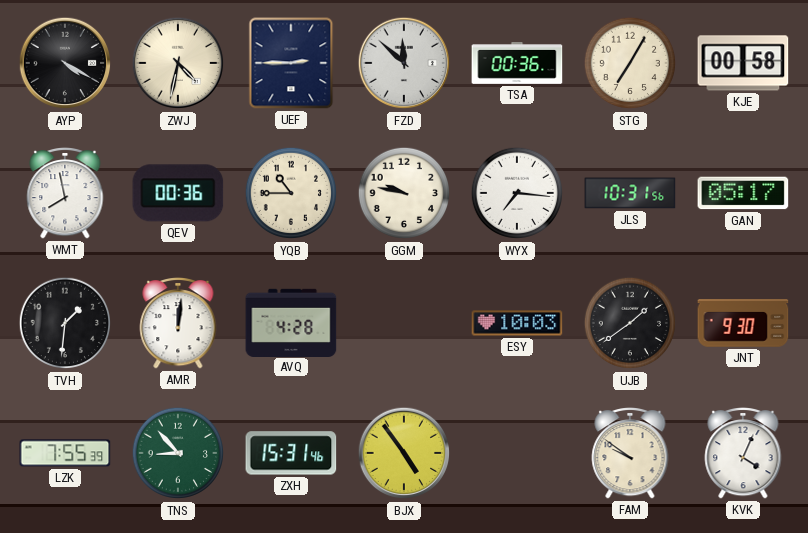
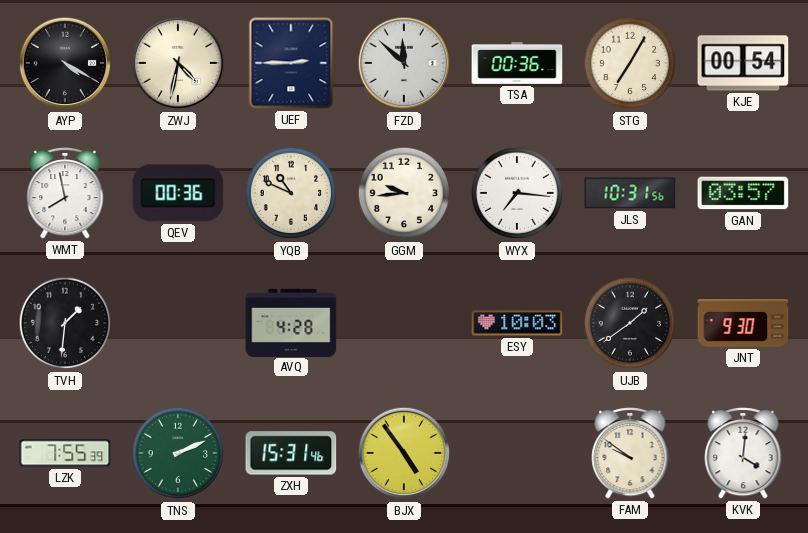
KJE: 00:58 -> 00:54
YQB: 10:45 -> 10:49
GGM: 9:47 -> 9:44
GAN: 05:17 -> 03:57
AMR: 12:01 -> none
TNS: 8:53 -> 2:11
KVK: 4:04 -> 4:01
